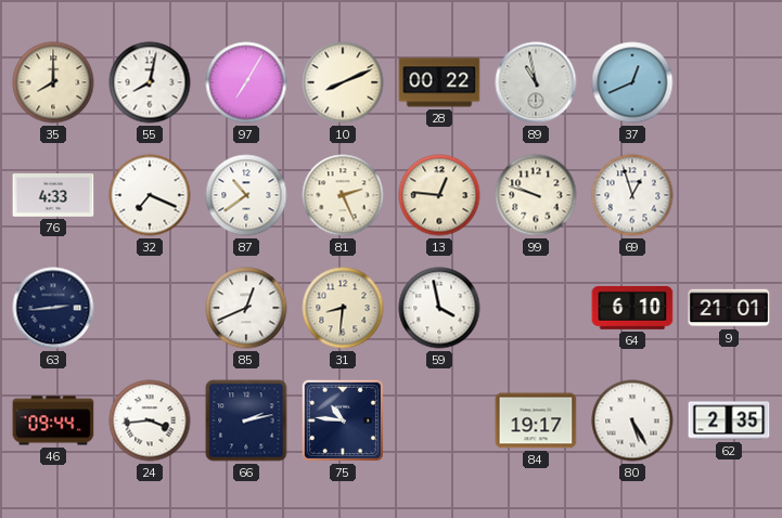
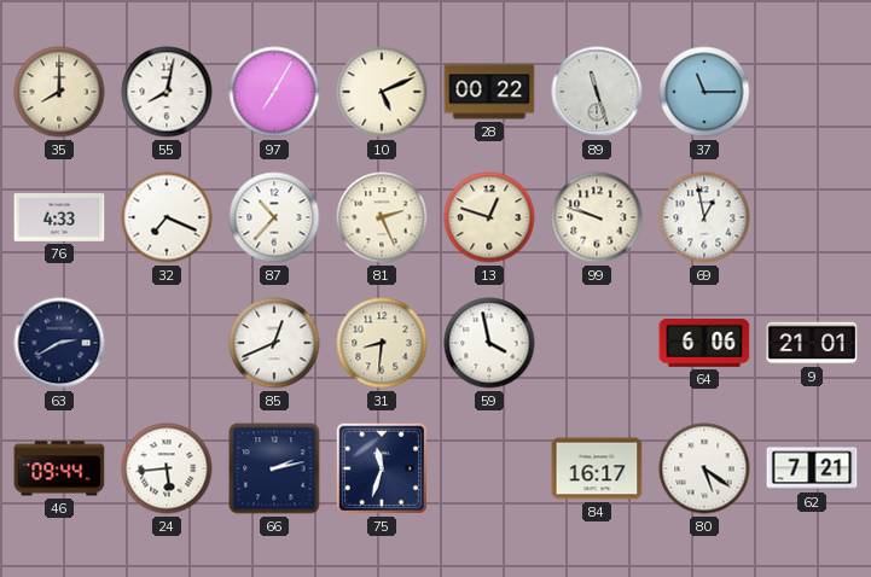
10: 8:11 -> 5:11
89: 10:58 -> 11:27
37: 12:41 -> 11:15
87: 10:39 -> 10:37
13: 12:46 -> 12:48
69: 12:57 -> 12:58
63: 2:44 -> 2:40
64: 6:10 -> 6:06
24: 3:44 -> 5:44
75: 10:46 -> 11:33
84: 19:17 -> 16:17
80: 5:25 -> 5:21
62: 2:35 -> 7:21
